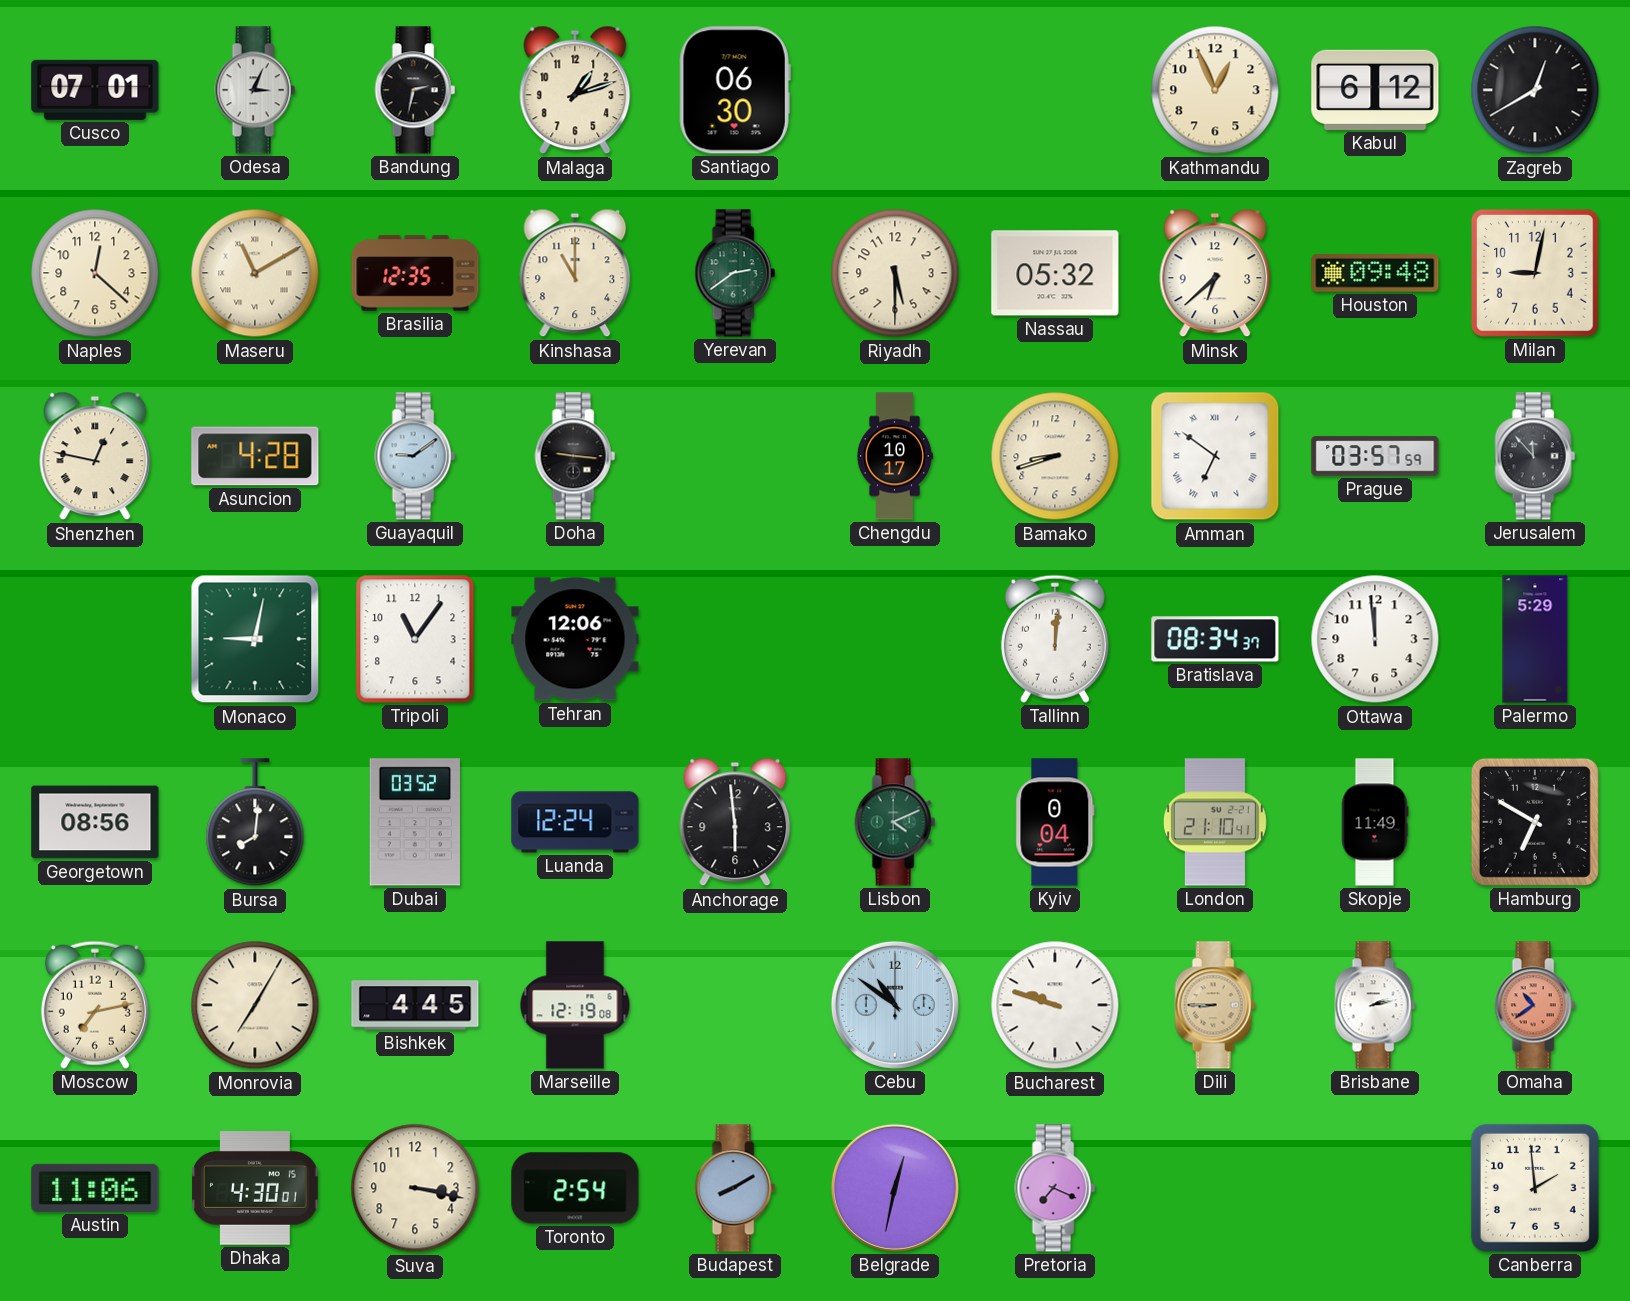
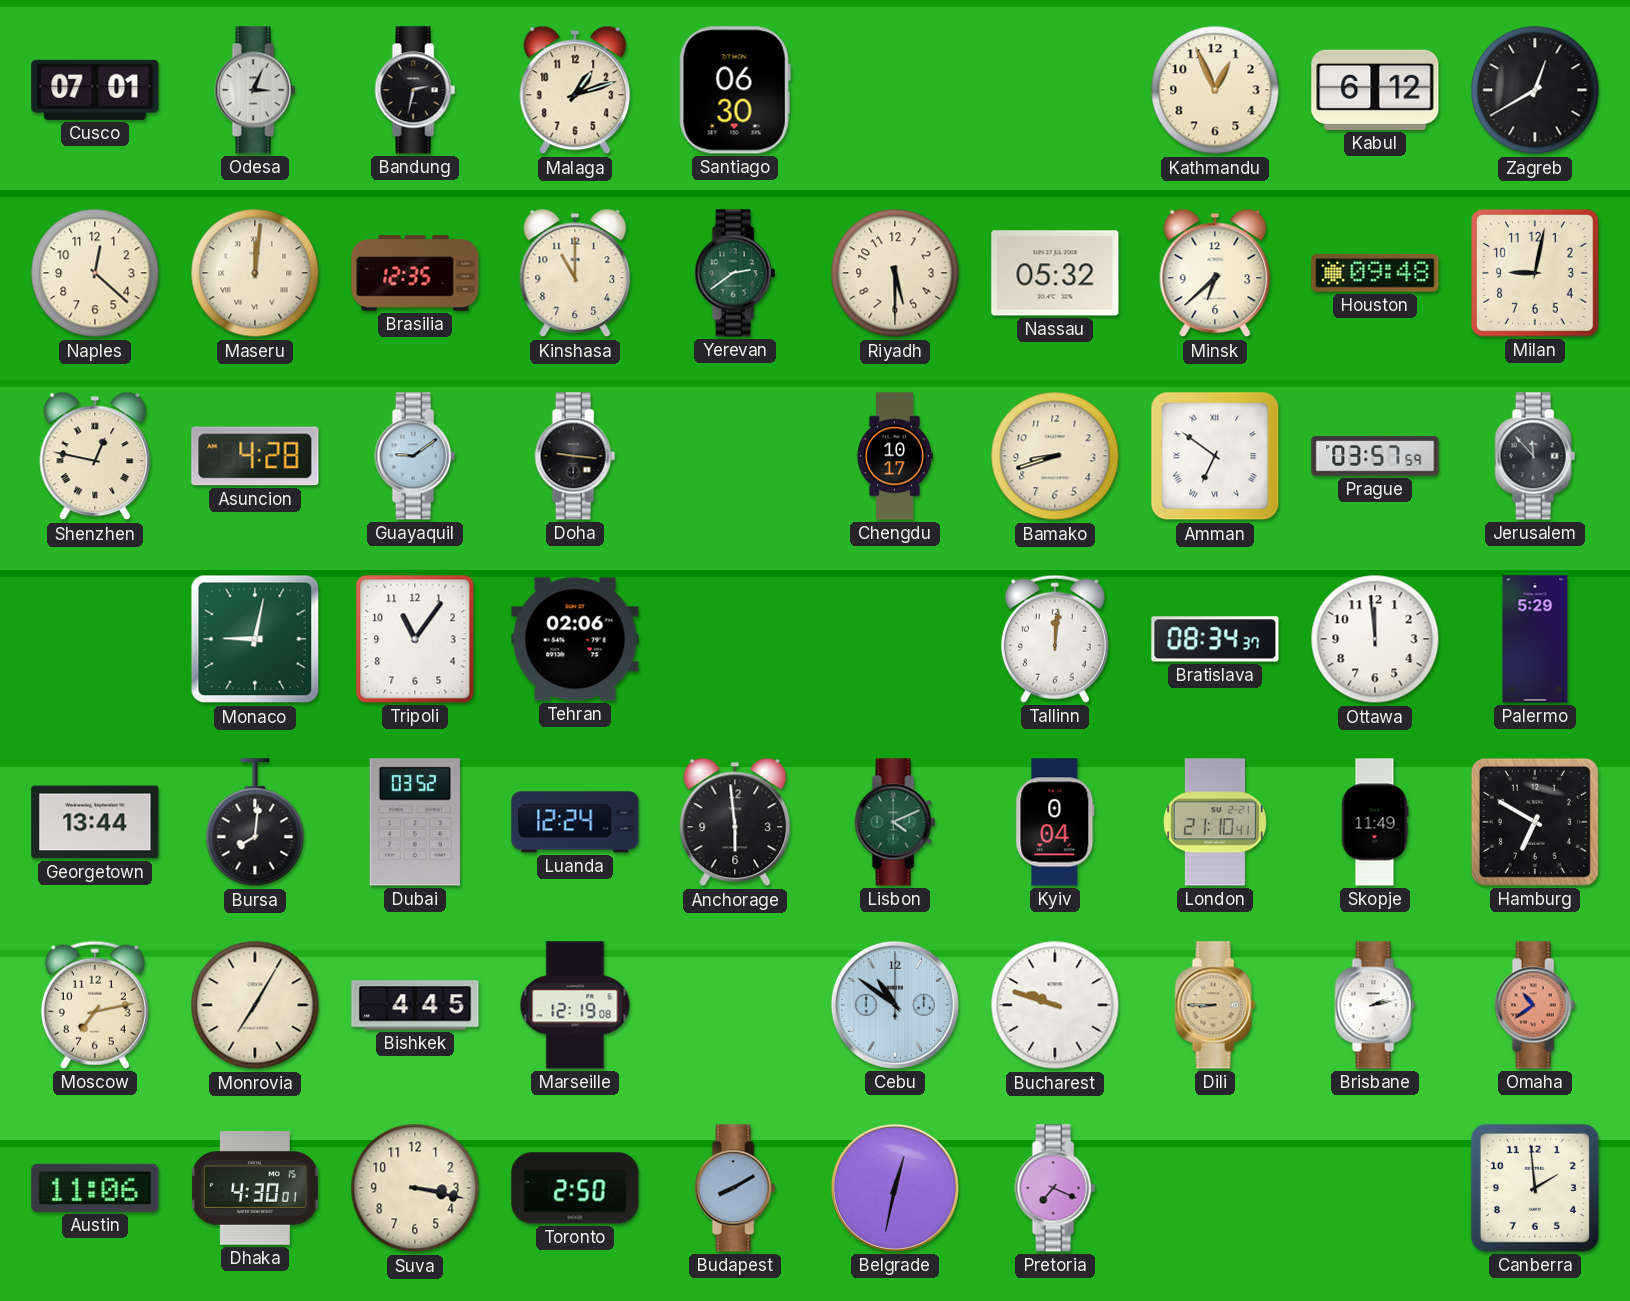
Maseru: 11:10 -> 12:01
Tehran: 12:06 -> 02:06
Georgetown: 08:56 -> 13:44
Toronto: 2:54 -> 2:50
